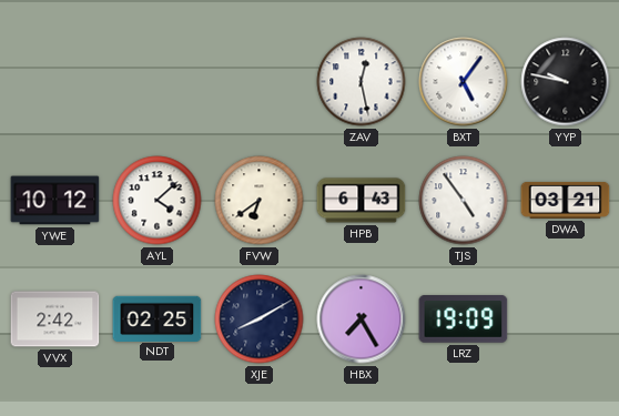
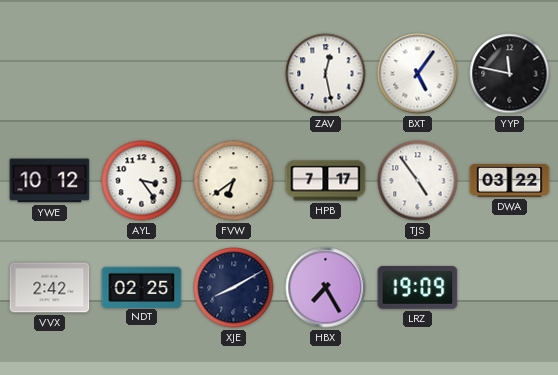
YYP: 9:47 -> 11:47
AYL: 4:08 -> 3:24
HPB: 6:43 -> 7:17
DWA: 03:21 -> 03:22
